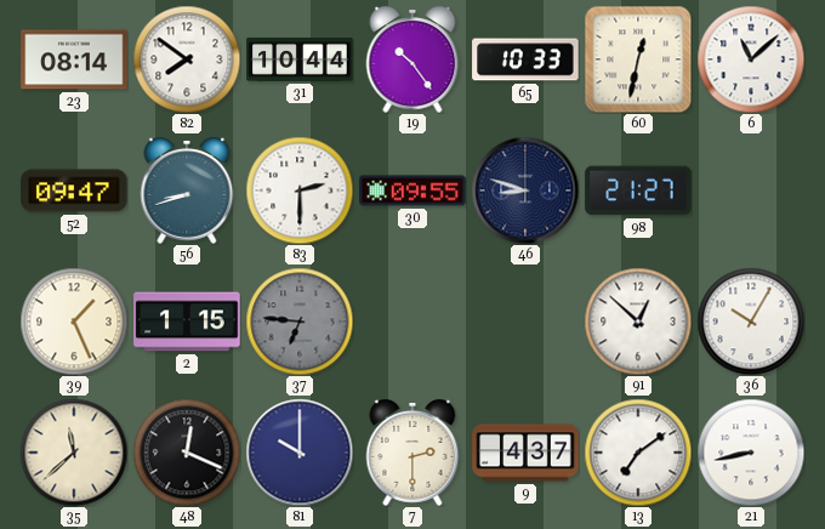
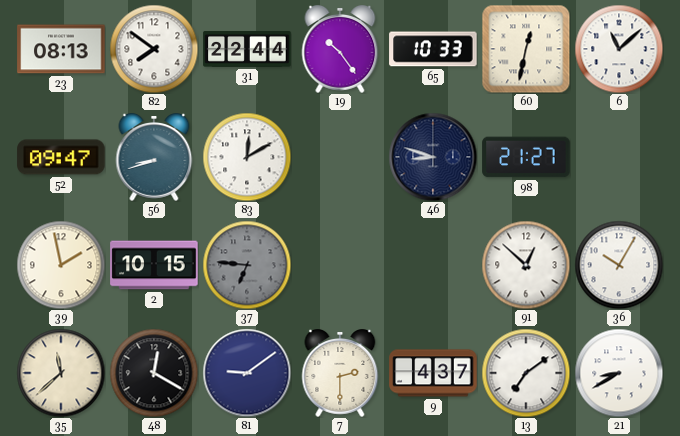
23: 08:14 -> 08:13
31: 10:44 -> 22:44
83: 2:30 -> 12:10
30: 09:55 -> none
39: 1:26 -> 1:58
2: 1:15 -> 10:15
48: 12:19 -> 12:20
81: 10:00 -> 9:09
21: 8:43 -> 8:40
